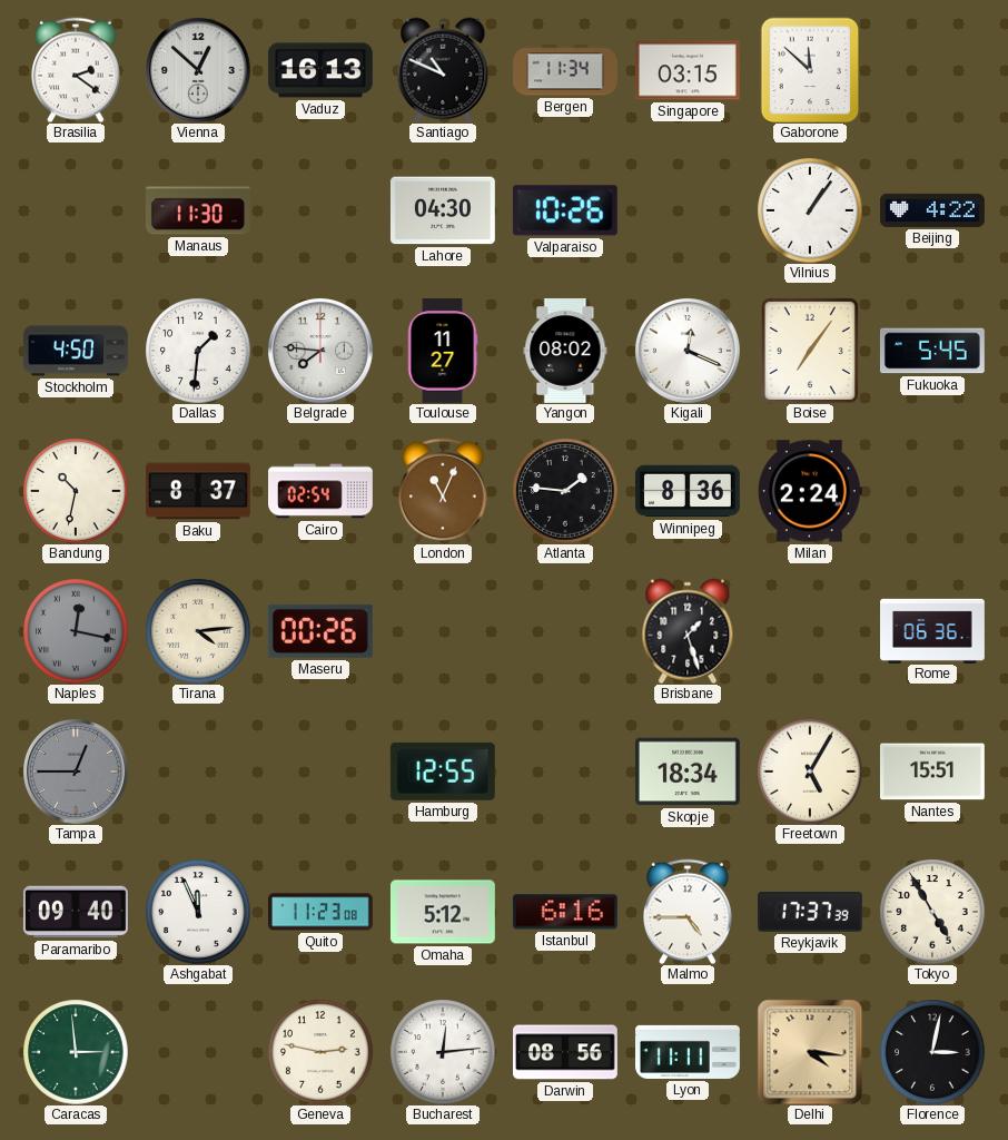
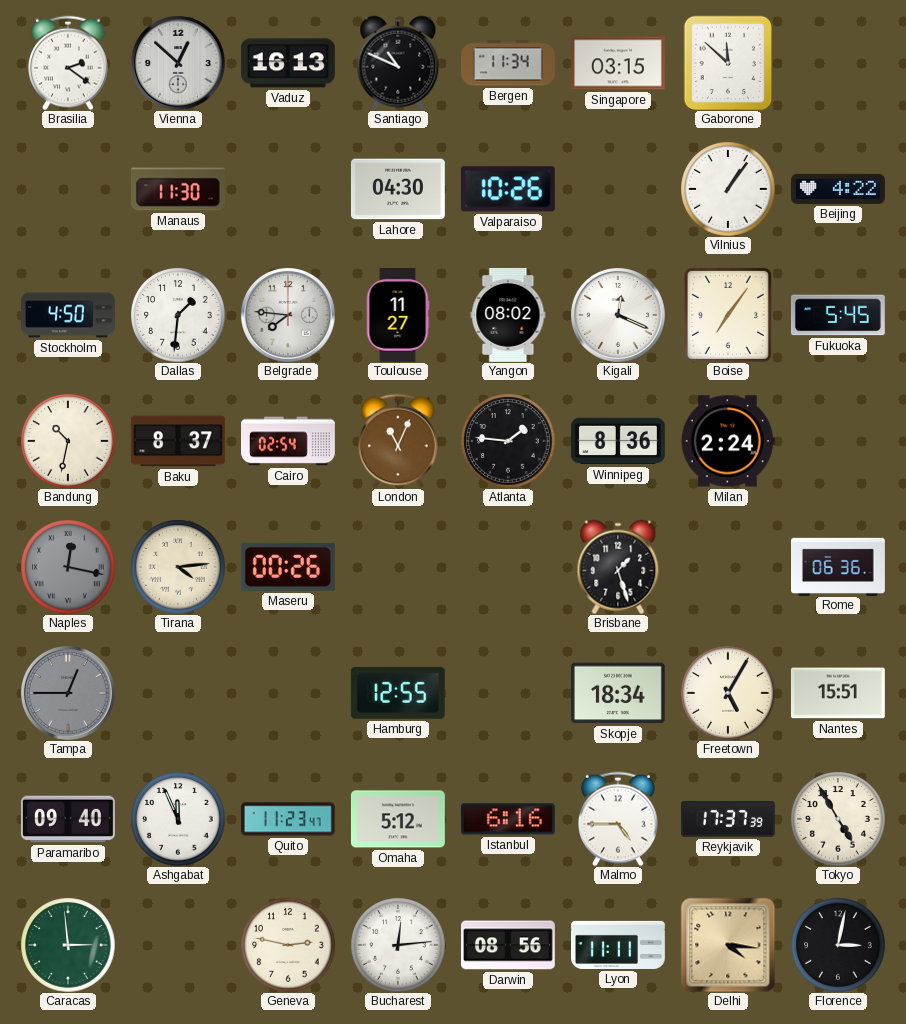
Quito: 11:23:08 -> 11:23:47
